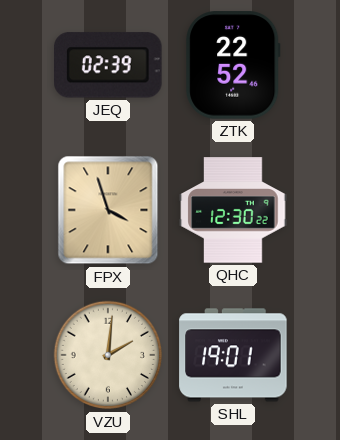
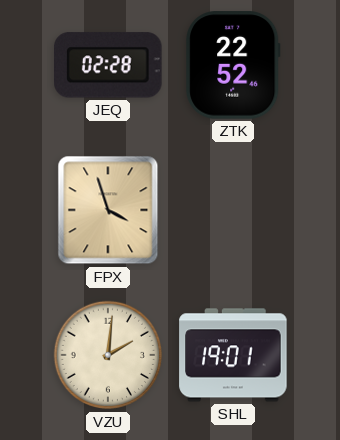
JEQ: 02:39 -> 02:28
QHC: 12:30 -> none
